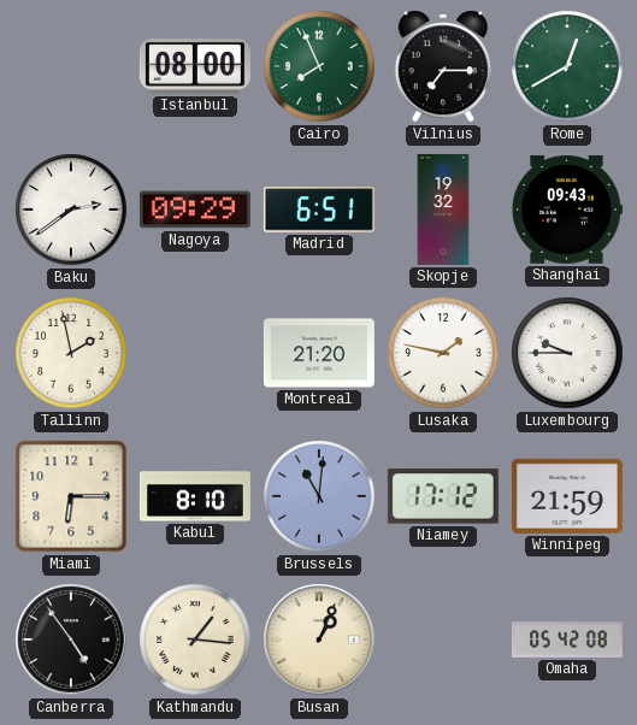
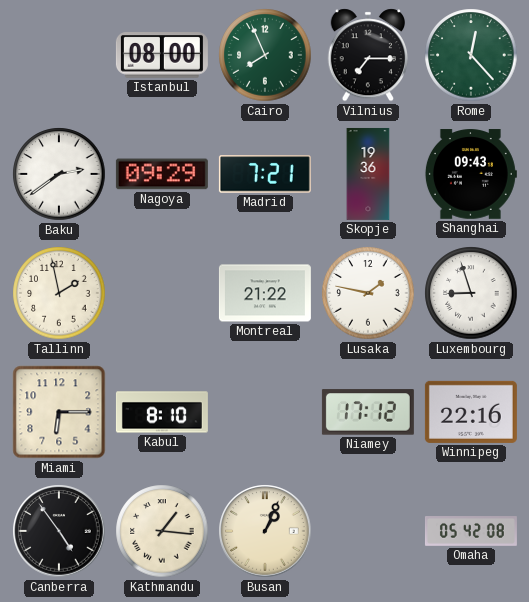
Rome: 12:40 -> 12:23
Madrid: 6:51 -> 7:21
Skopje: 19:32 -> 19:36
Montreal: 21:20 -> 21:22
Luxembourg: 9:45 -> 8:57
Brussels: 11:01 -> none
Winnipeg: 21:59 -> 22:16
